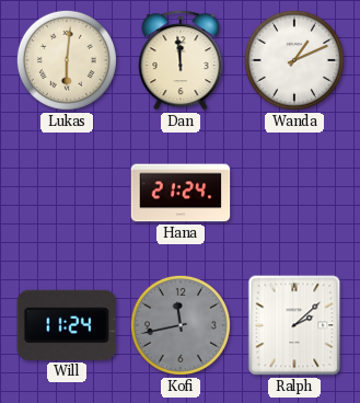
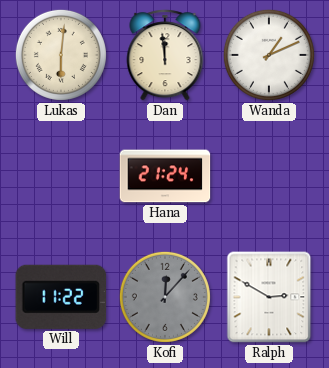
Will: 11:24 -> 11:22
Kofi: 11:43 -> 12:07
Ralph: 2:08 -> 2:50
